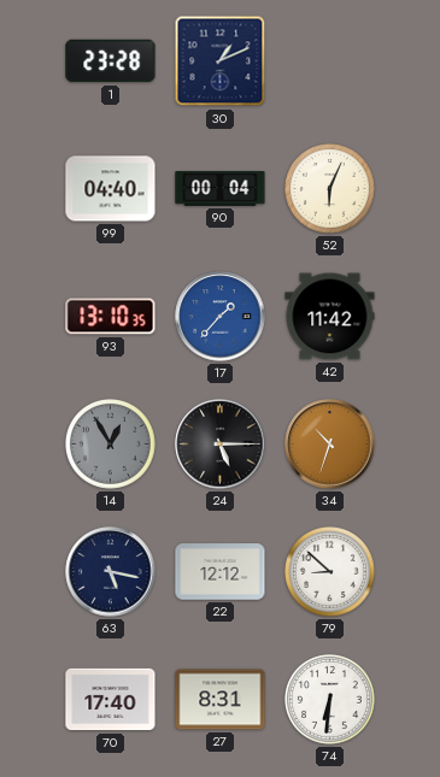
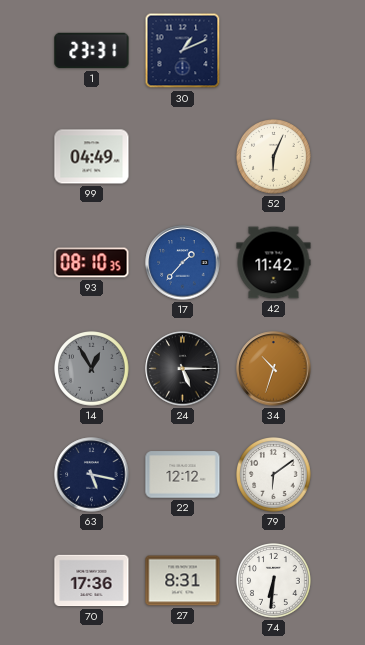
1: 23:28 -> 23:31
99: 04:40 -> 04:49
90: 00:04 -> none
93: 13:10 -> 08:10
79: 8:52 -> 6:09
70: 17:40 -> 17:36
